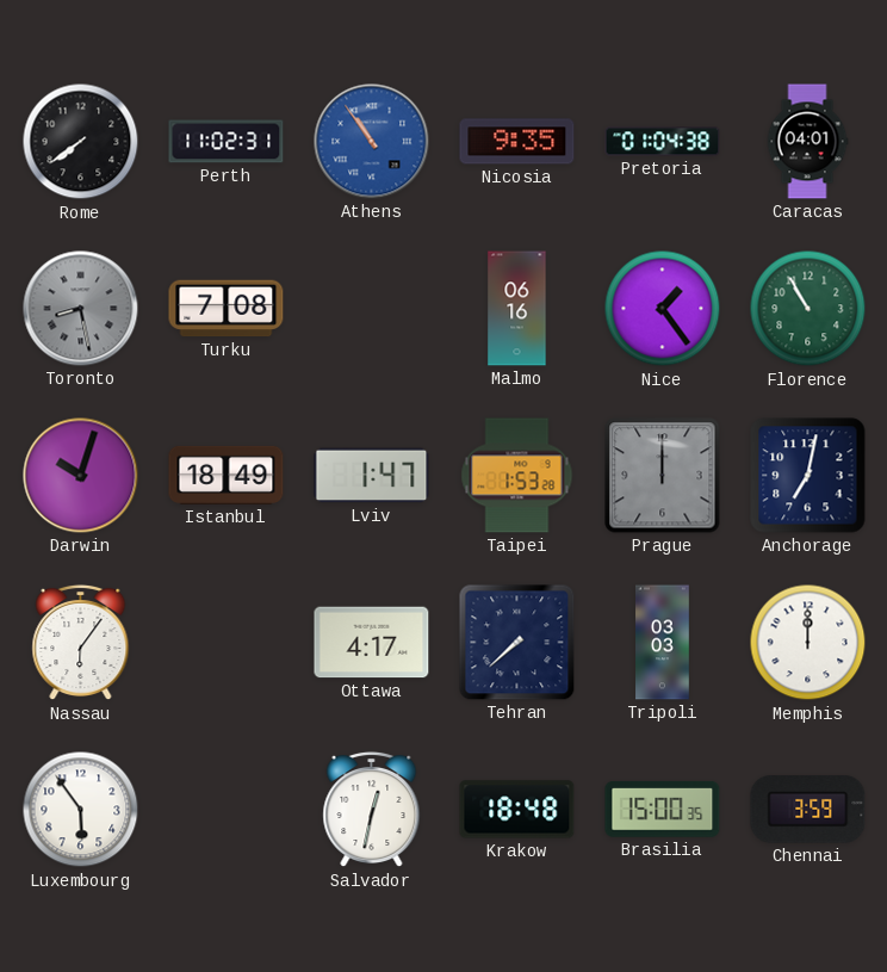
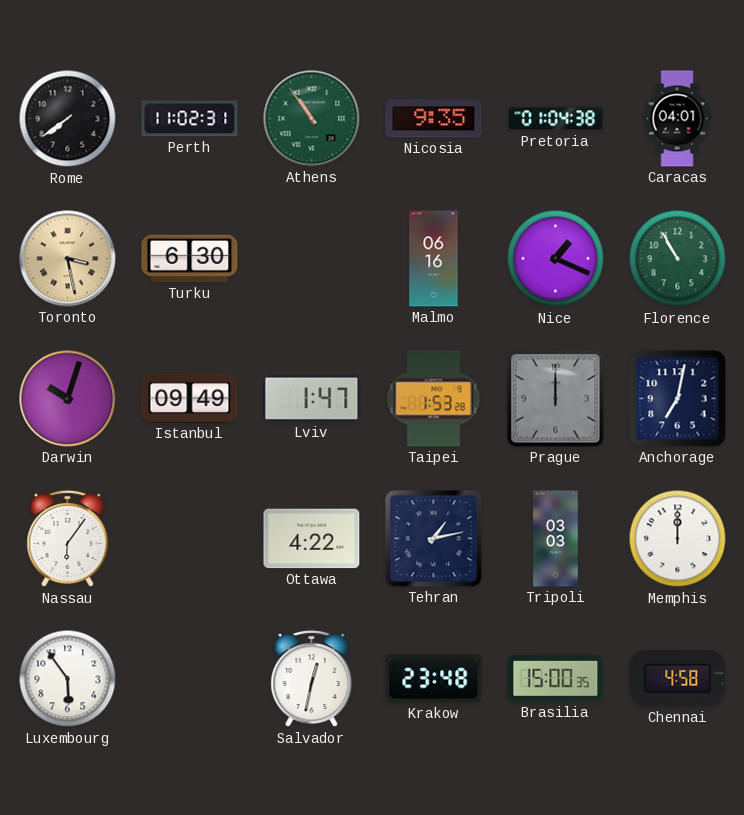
Athens dial: blue -> green
Toronto: 8:28 -> 3:28
Toronto dial: grey -> champagne
Turku: 7:08 -> 6:30
Nice: 1:24 -> 1:19
Istanbul: 18:49 -> 09:49
Ottawa: 4:17 -> 4:22
Tehran: 7:38 -> 1:13
Krakow: 18:48 -> 23:48
Chennai: 3:59 -> 4:58
